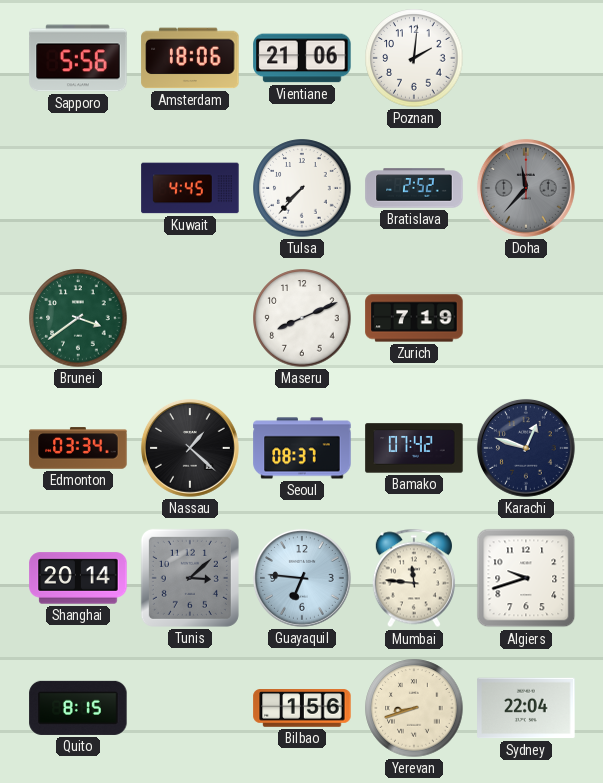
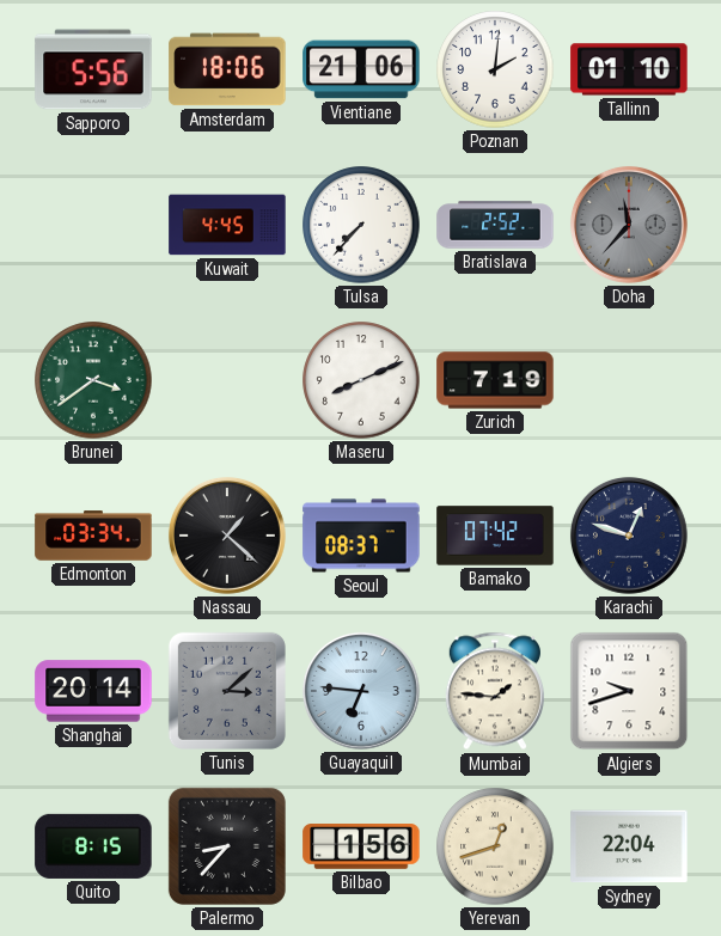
Tallinn: none -> 01:10
Mumbai: 11:46 -> 1:46
Palermo: none -> 8:37
Yerevan: 8:42 -> 12:42
